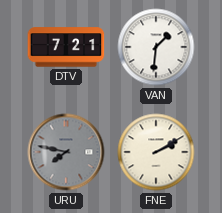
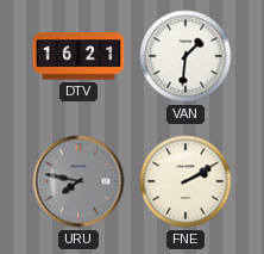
DTV: 7:21 -> 16:21
